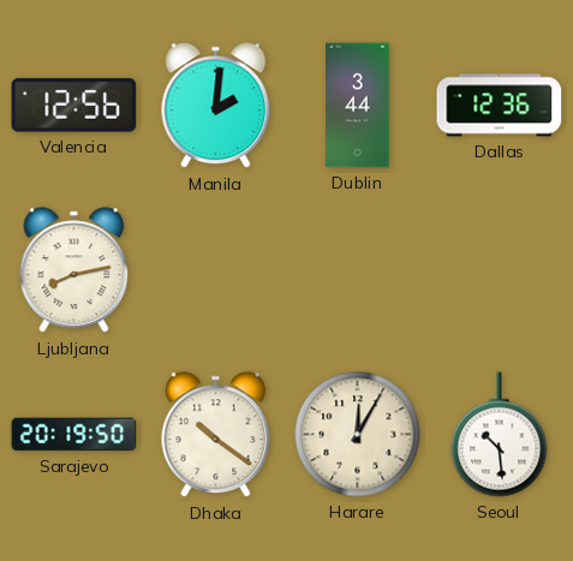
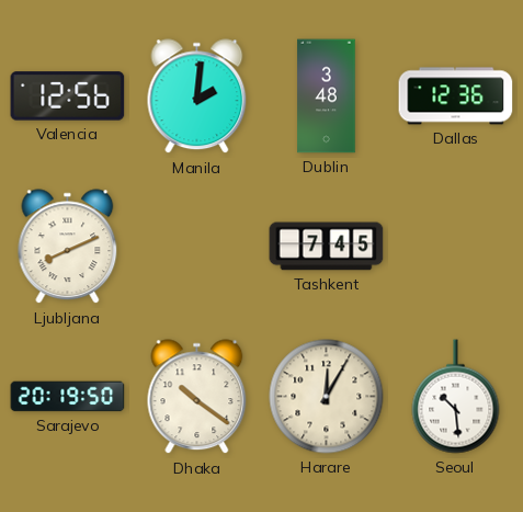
Dublin: 3:44 -> 3:48
Ljubljana: 8:13 -> 8:11
Tashkent: none -> 7:45
